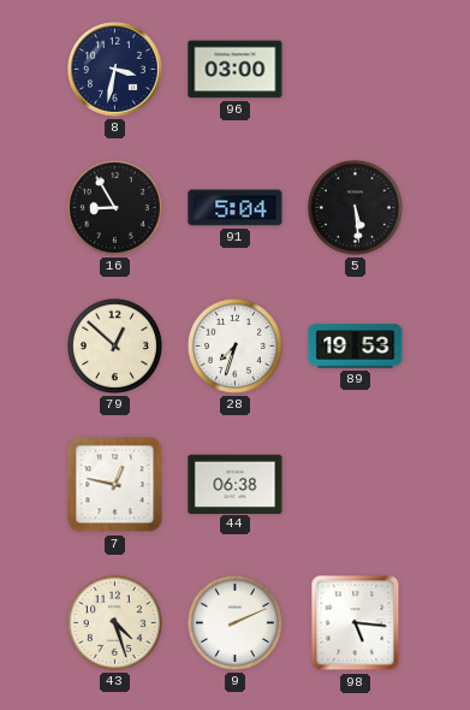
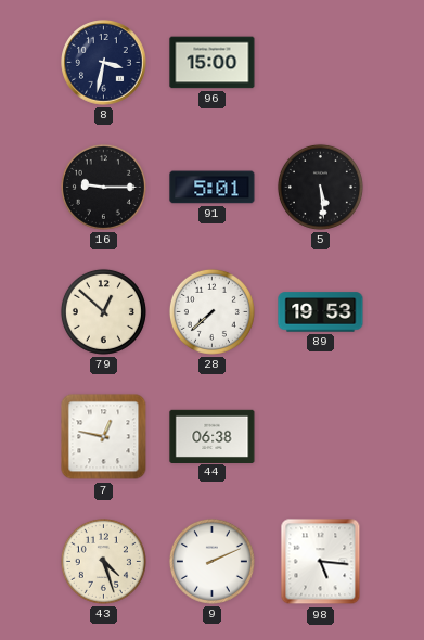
96: 03:00 -> 15:00
16: 8:55 -> 9:15
91: 5:04 -> 5:01
28: 7:33 -> 7:38
